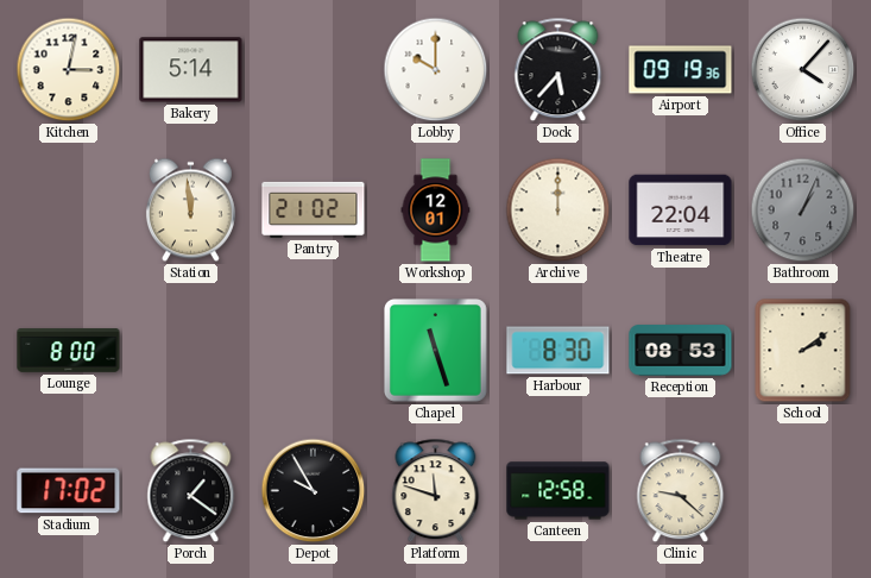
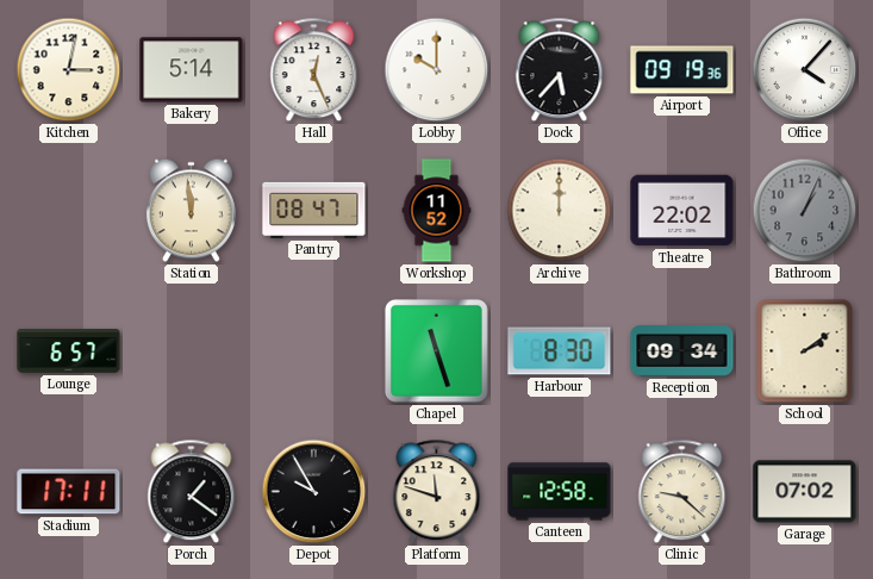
Hall: none -> 12:26
Pantry: 21:02 -> 08:47
Workshop: 12:01 -> 11:52
Theatre: 22:04 -> 22:02
Lounge: 8:00 -> 6:57
Reception: 08:53 -> 09:34
Stadium: 17:02 -> 17:11
Garage: none -> 07:02
